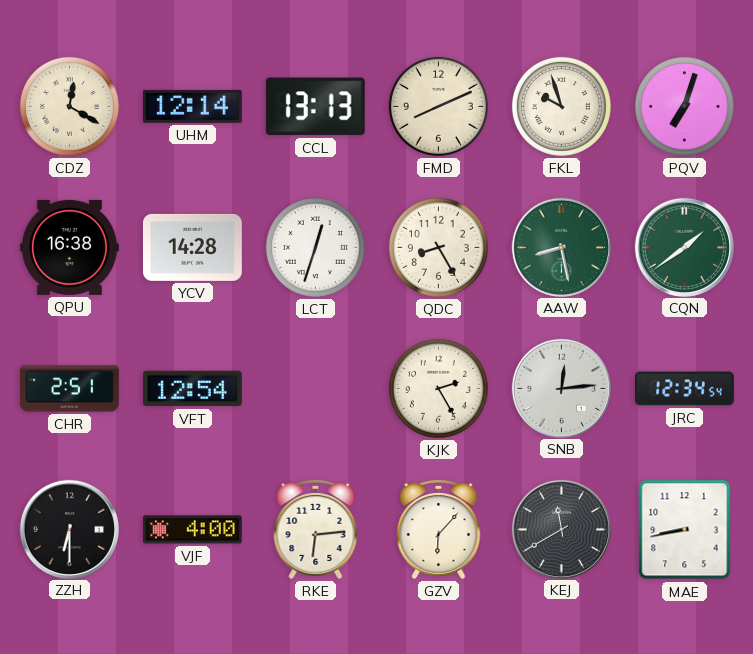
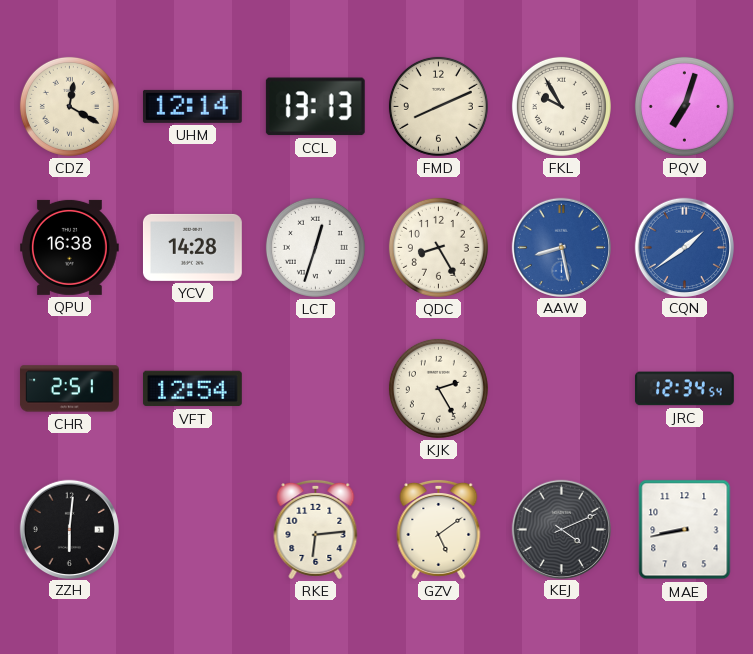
FKL: 9:57 -> 9:55
AAW dial: green -> blue
CQN dial: green -> blue
SNB: 12:14 -> none
ZZH: 6:30 -> 6:01
VJF: 4:00 -> none
GZV: 6:07 -> 5:09
KEJ: 11:40 -> 4:11
